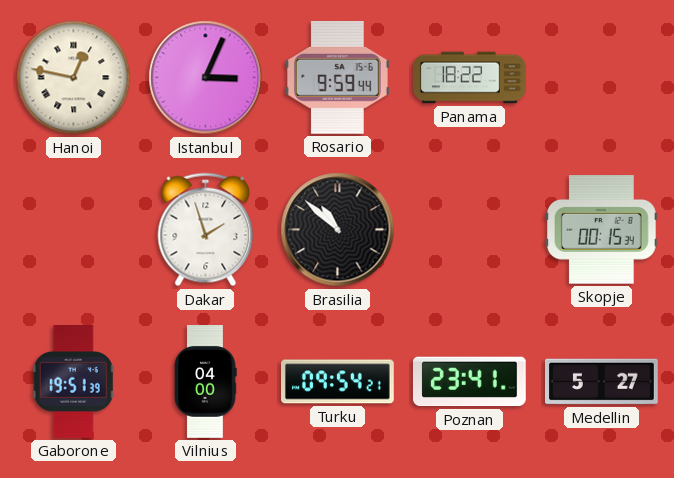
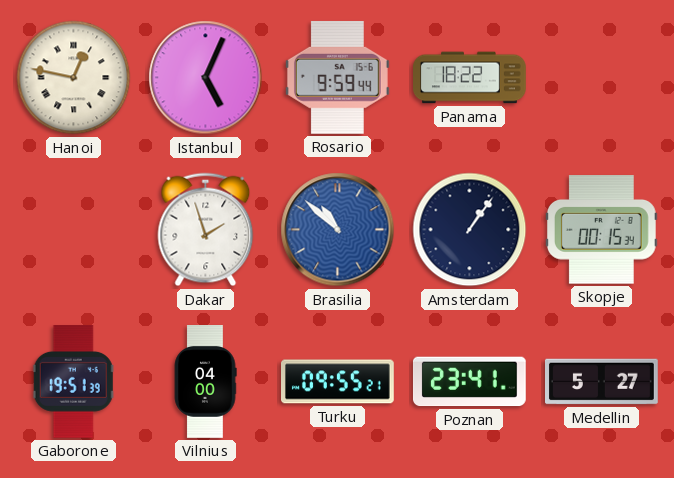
Istanbul: 3:04 -> 5:04
Brasilia dial: black -> blue
Amsterdam: none -> 1:06
Turku: 09:54 -> 09:55
